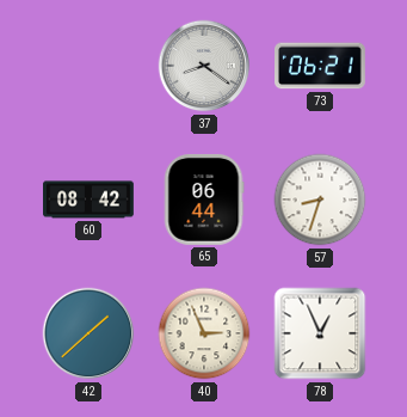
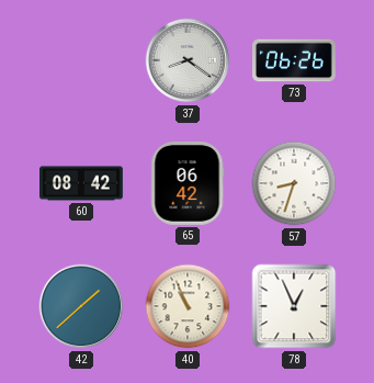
73: 06:21 -> 06:26
65: 06:44 -> 06:42
40: 2:56 -> 10:56
